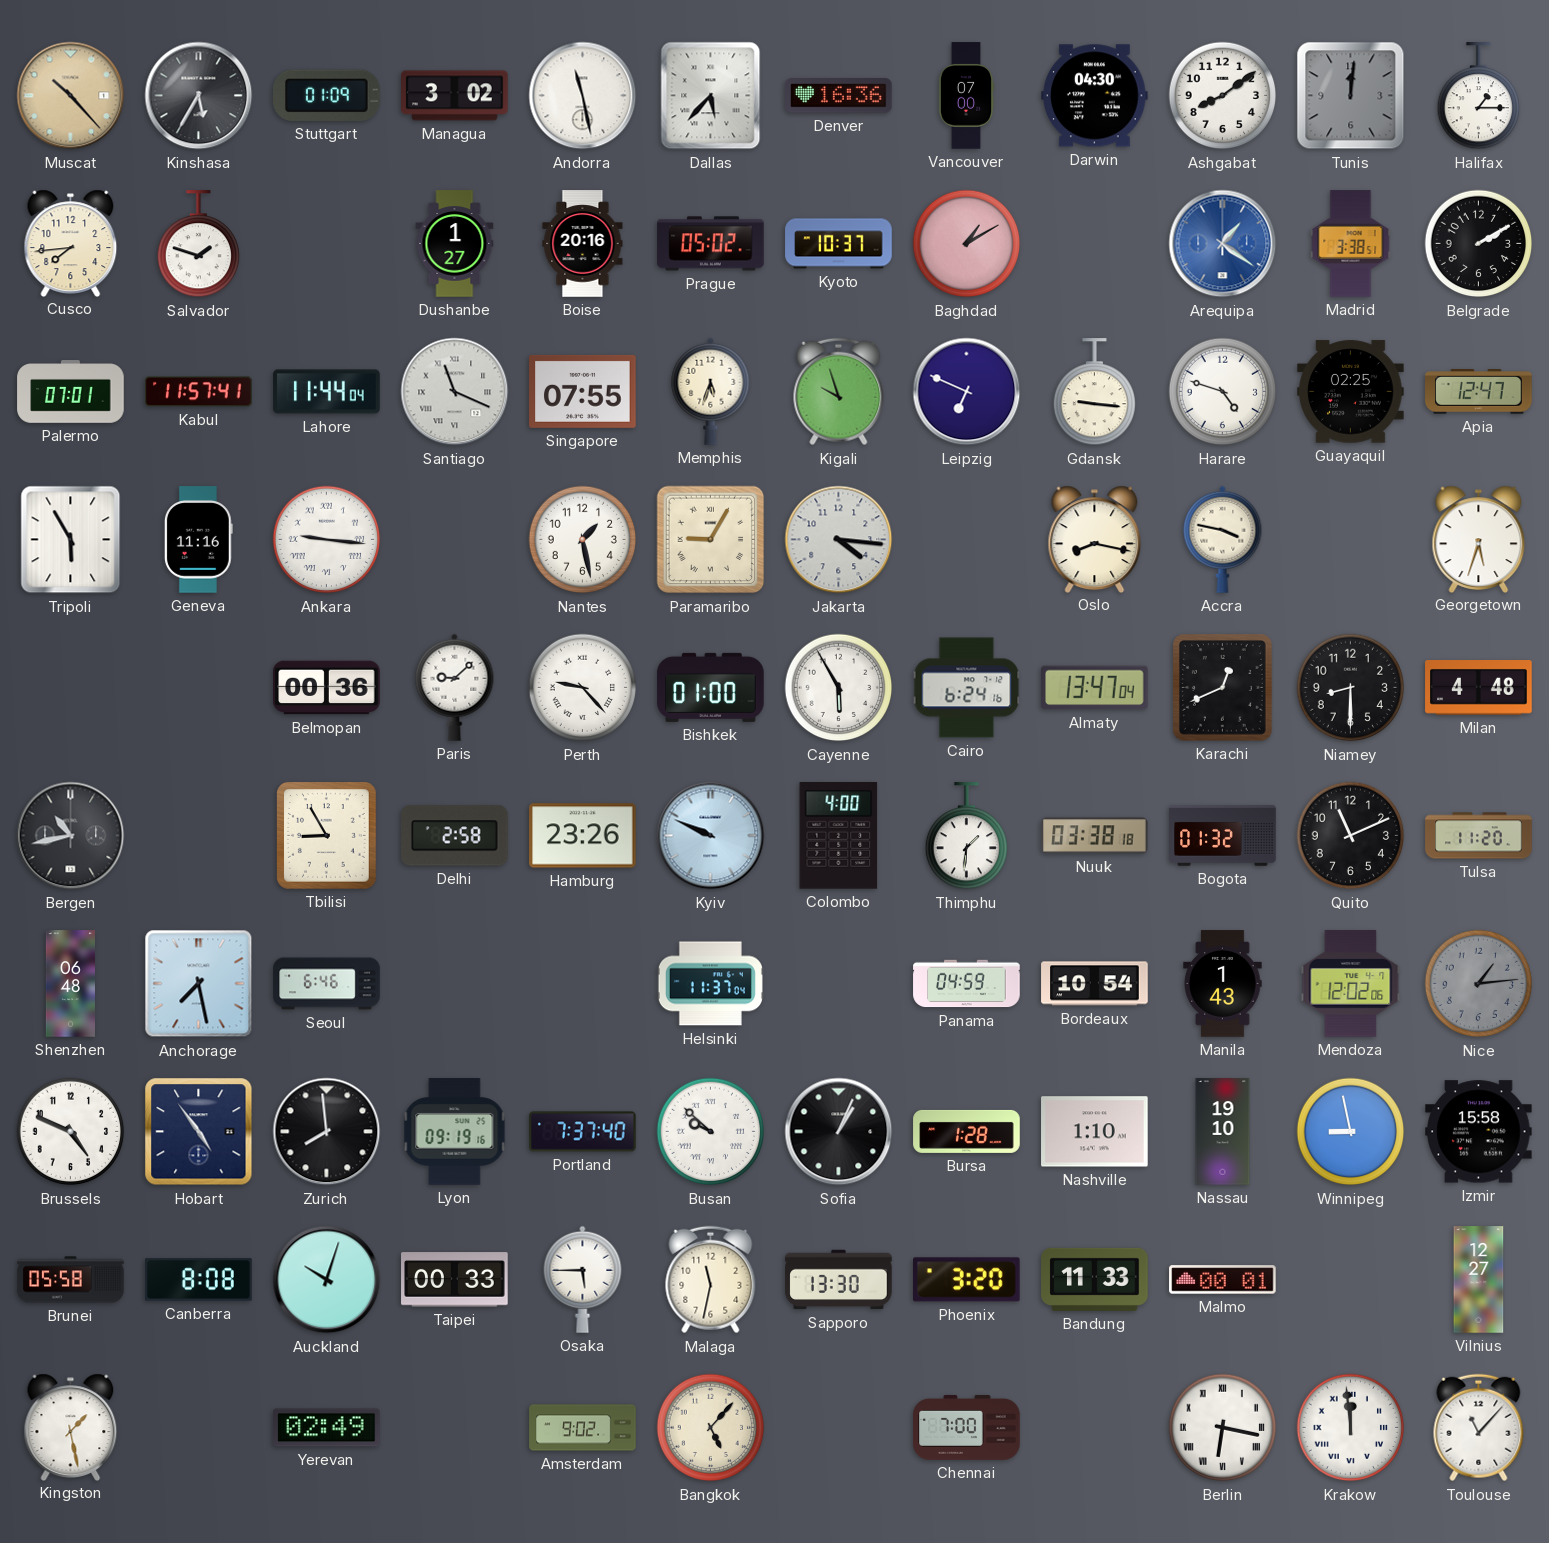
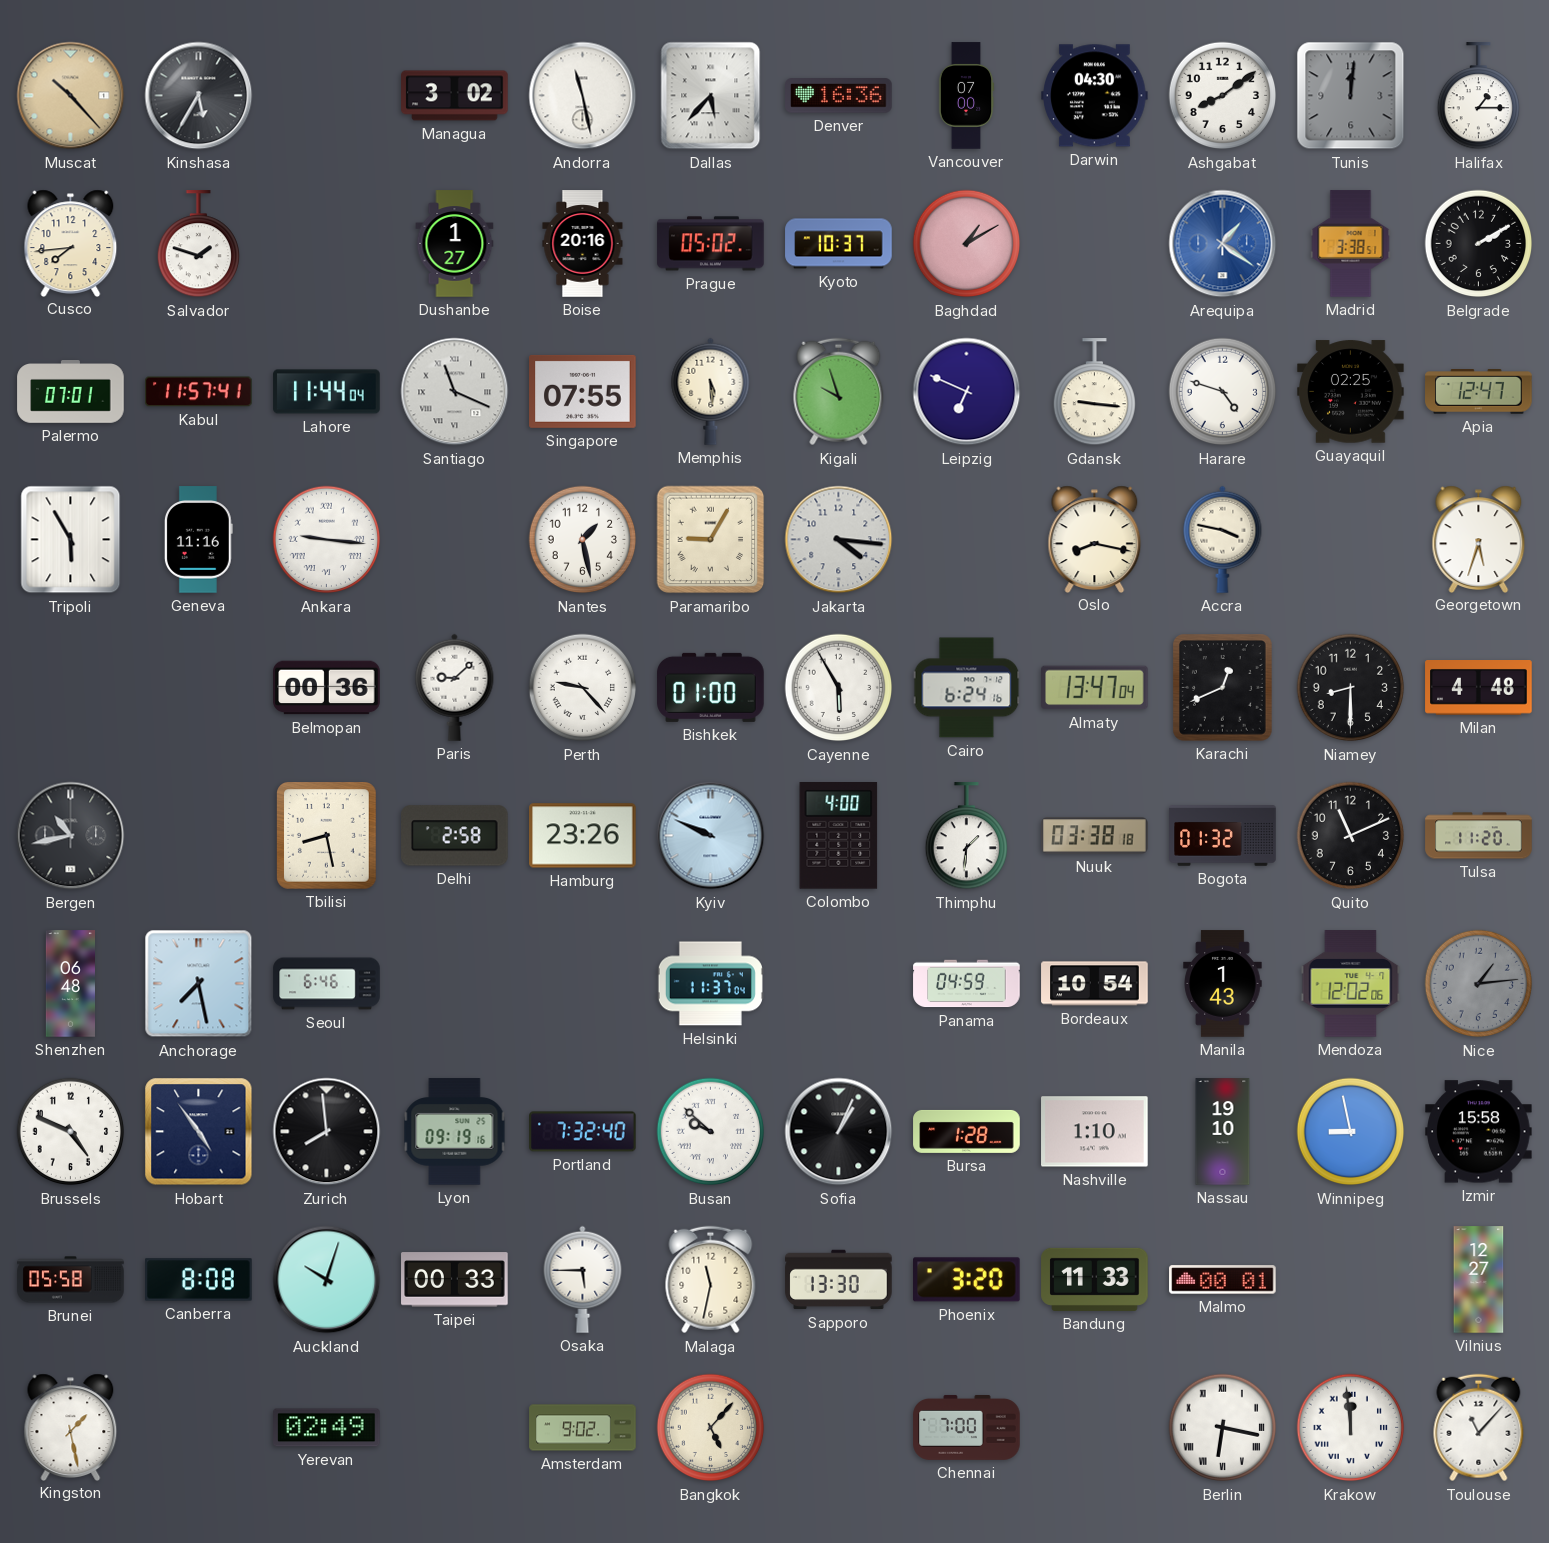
Stuttgart: 01:09 -> none
Memphis: 5:33 -> 5:29
Tbilisi: 8:55 -> 8:28
Portland: 7:37 -> 7:32
